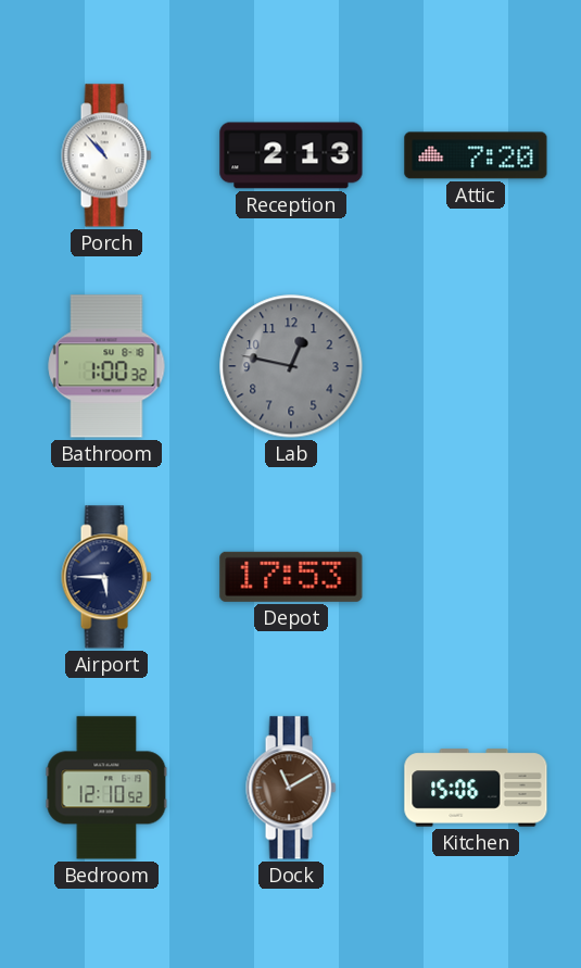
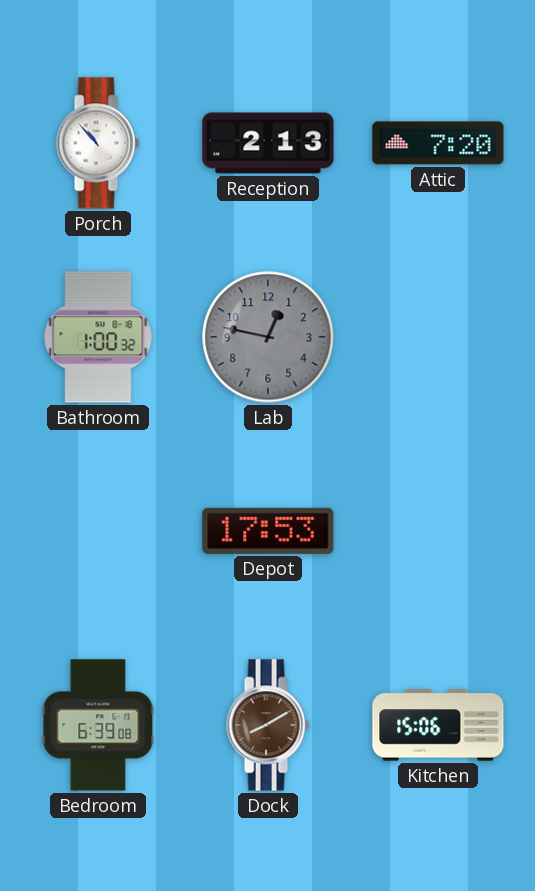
Airport: 5:45 -> none
Bedroom: 12:10 -> 6:39
Dock: 11:10 -> 8:10
